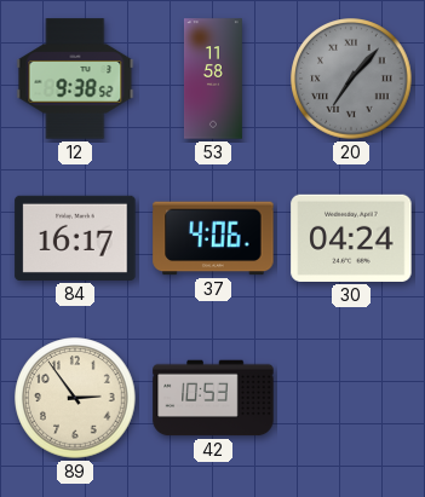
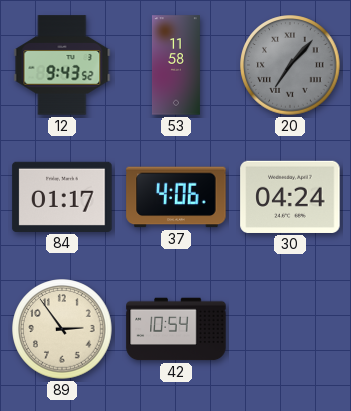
12: 9:38 -> 9:43
84: 16:17 -> 01:17
42: 10:53 -> 10:54
